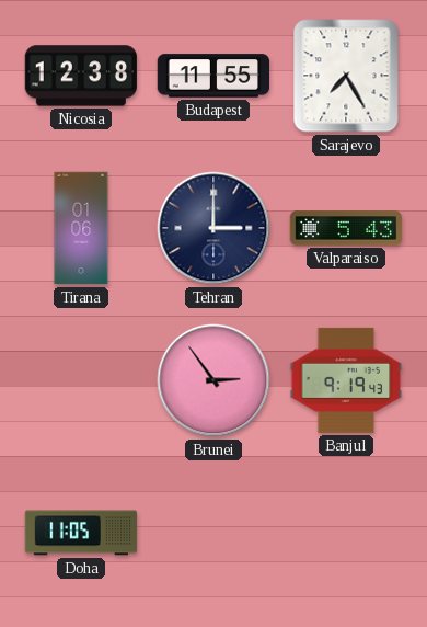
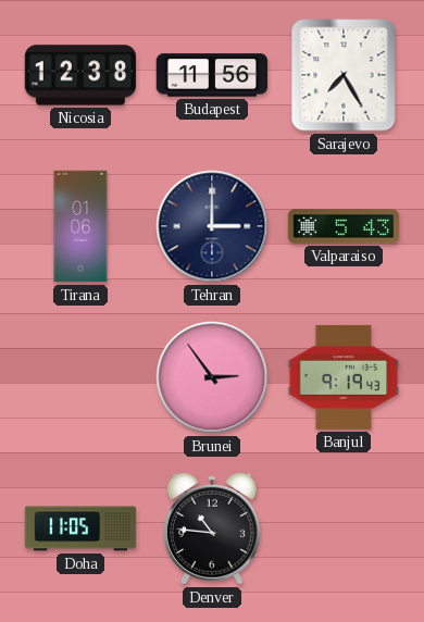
Budapest: 11:55 -> 11:56
Denver: none -> 10:46
